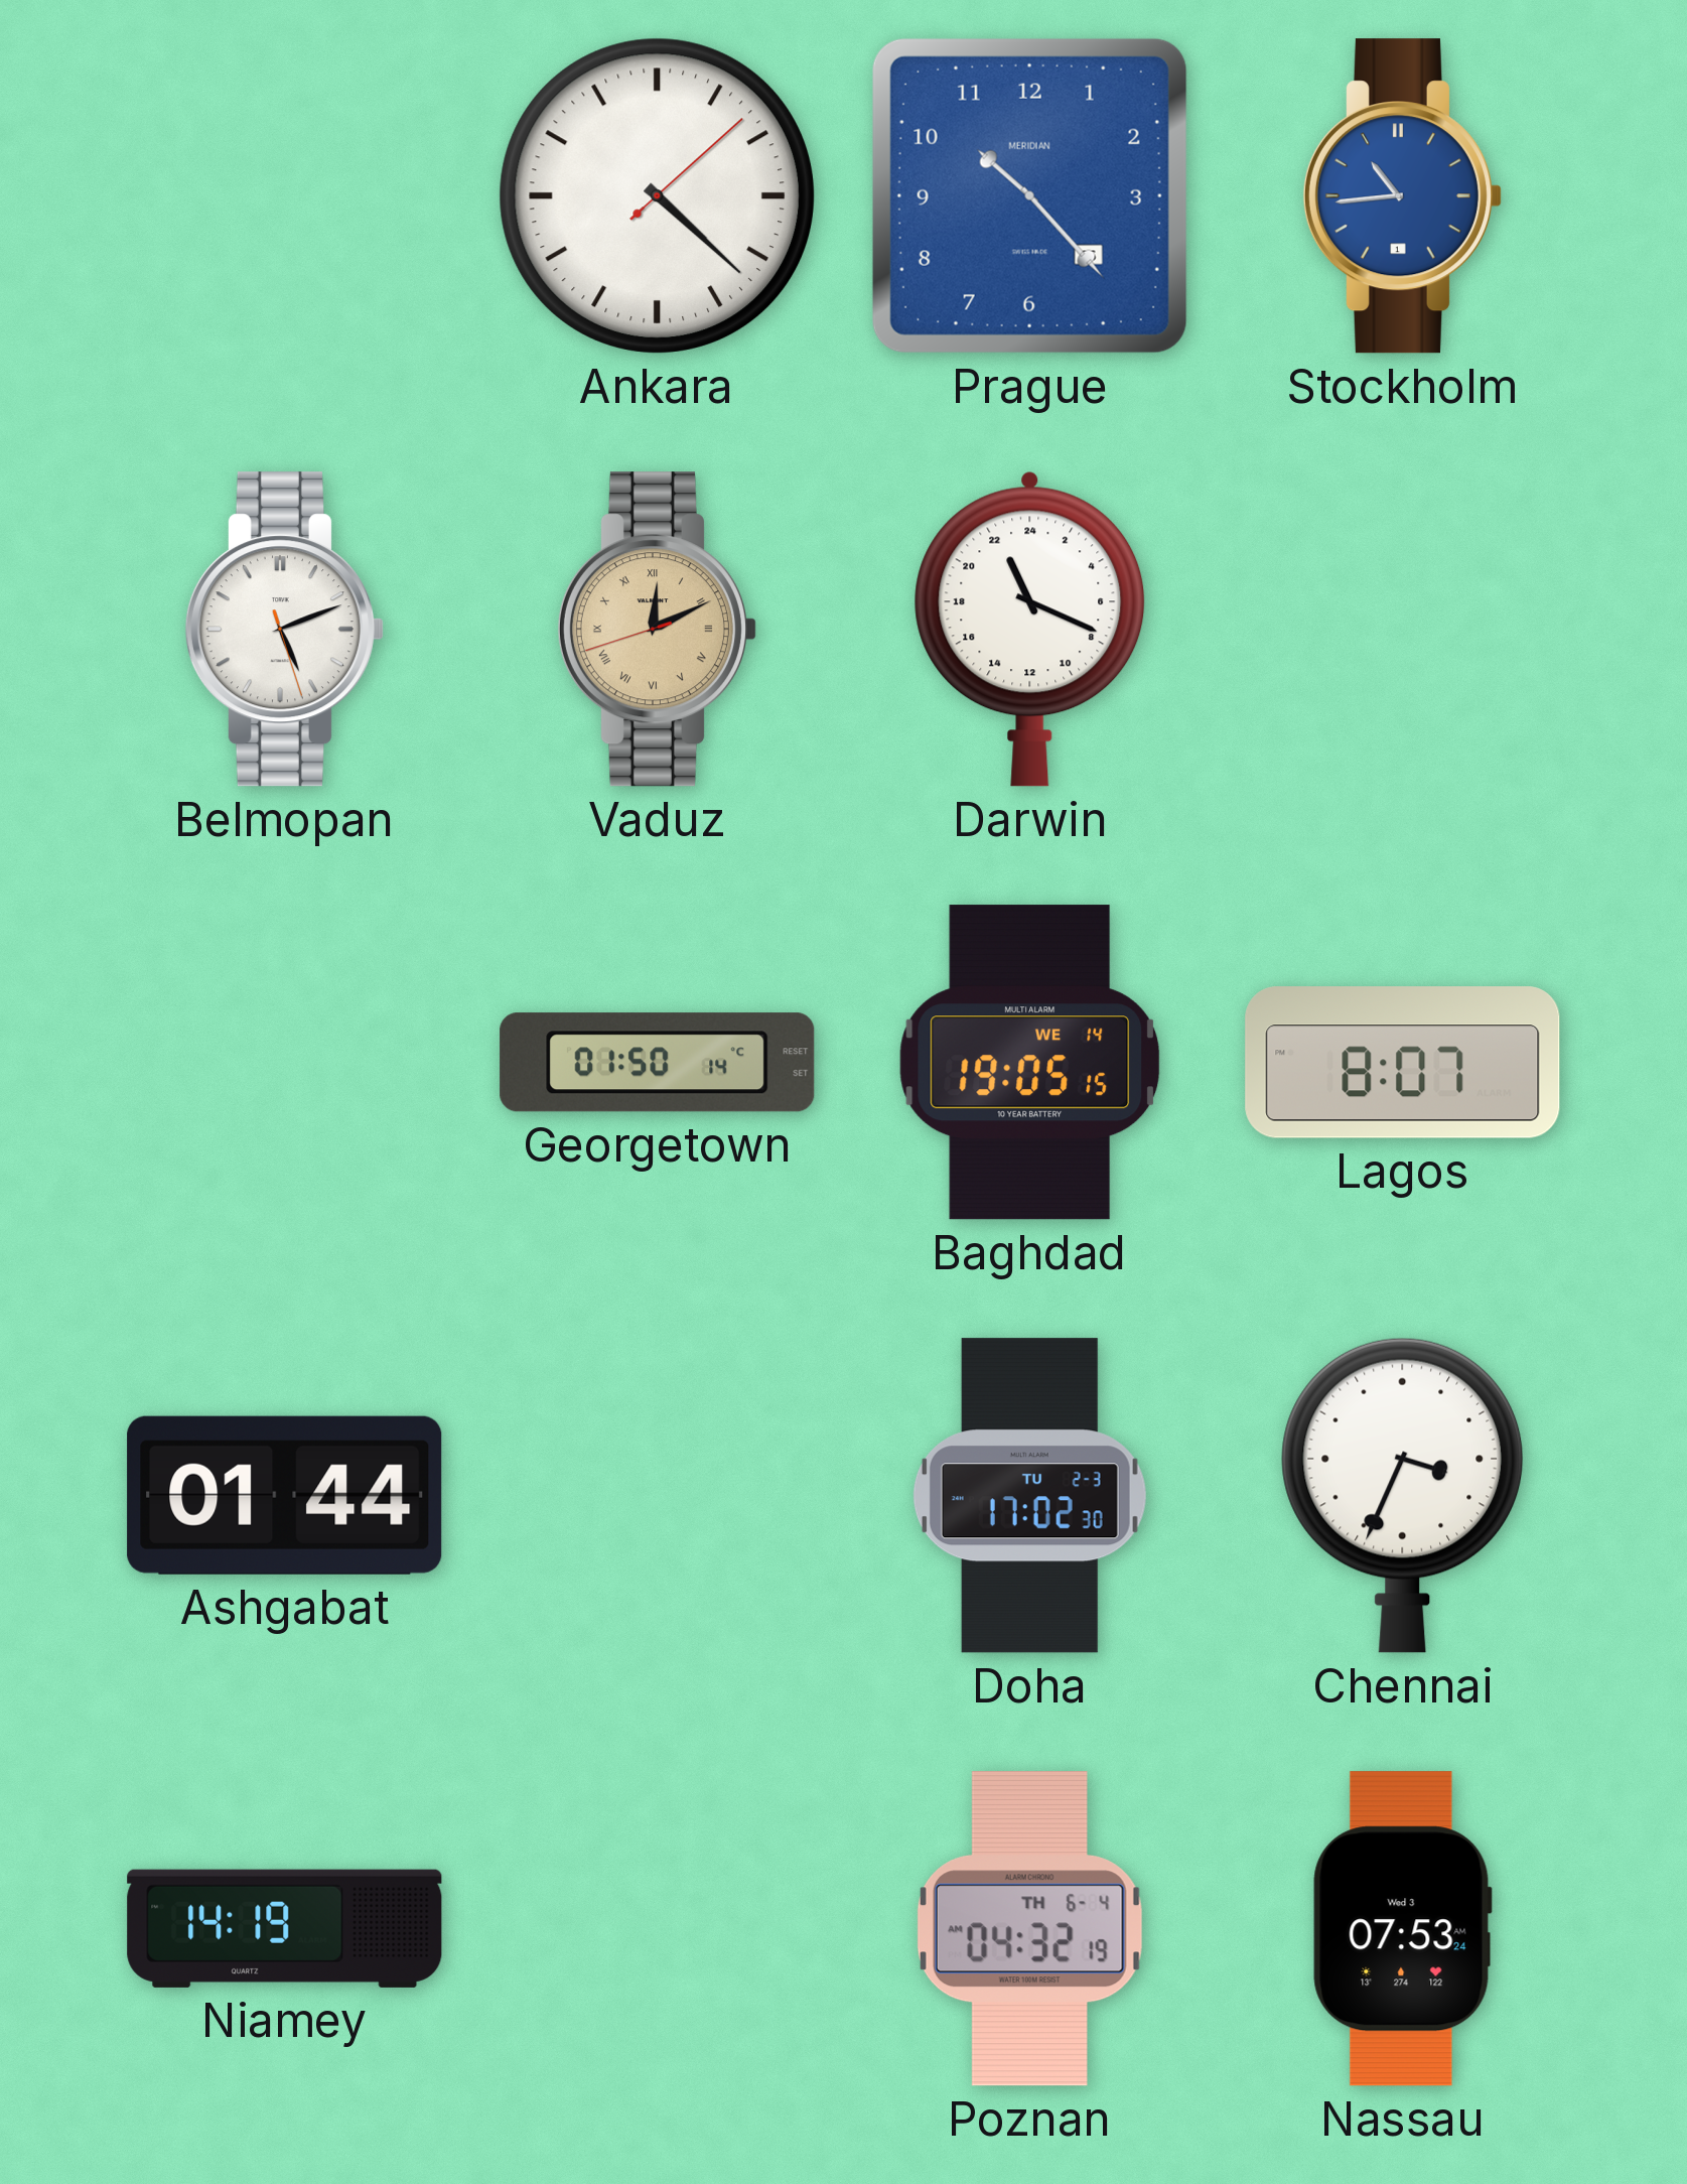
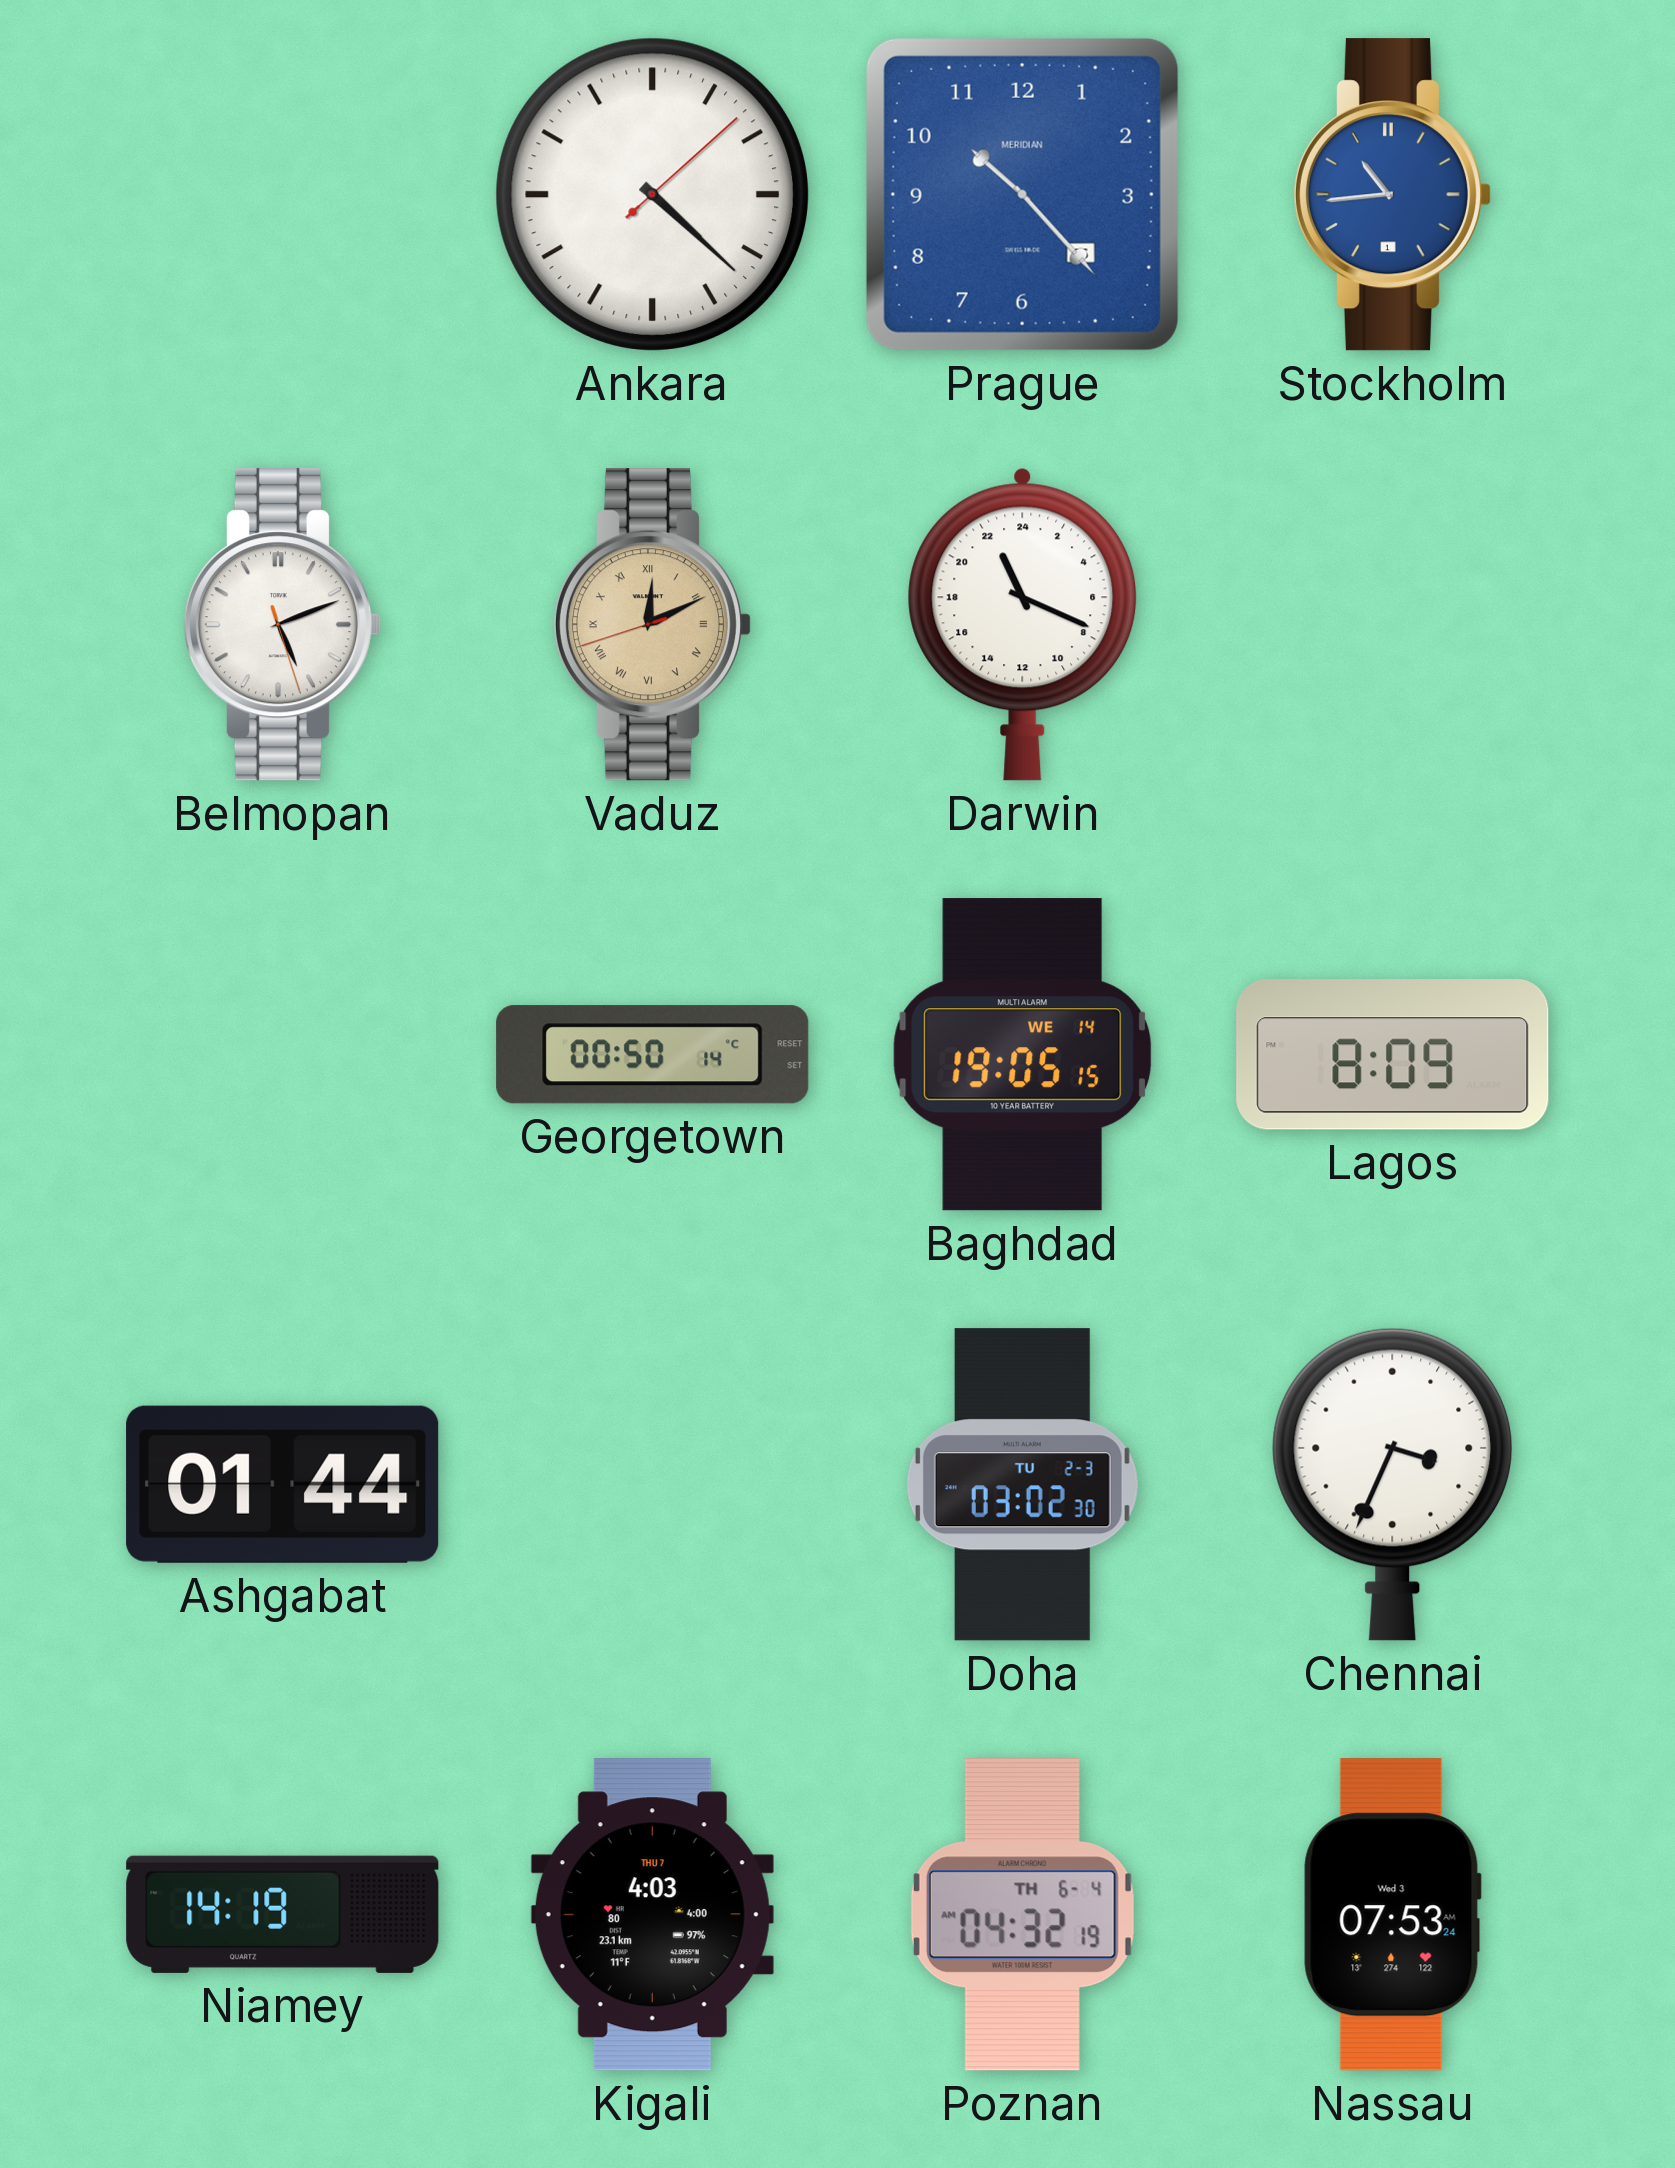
Georgetown: 01:50 -> 00:50
Lagos: 8:07 -> 8:09
Doha: 17:02 -> 03:02
Kigali: none -> 4:03
